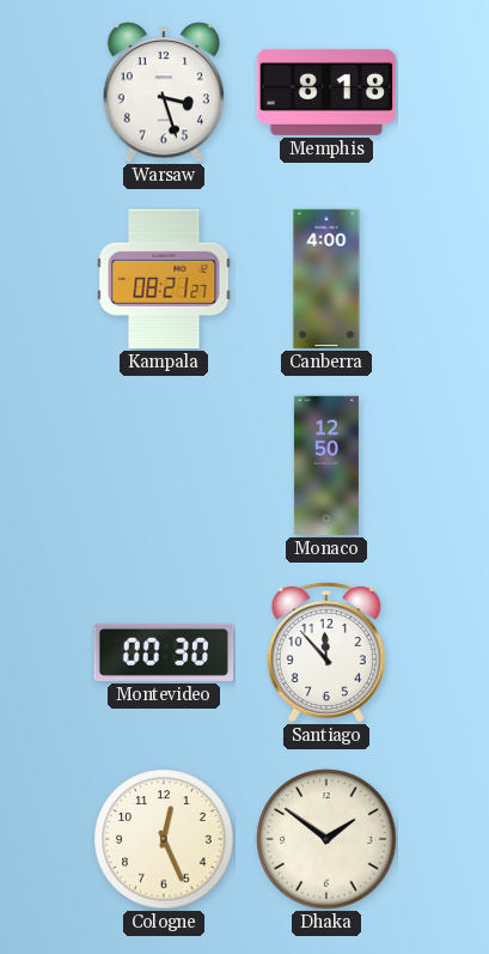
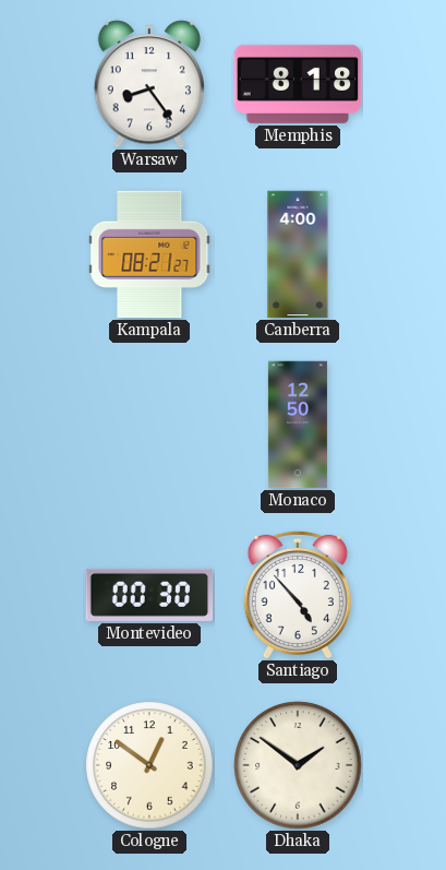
Warsaw: 3:27 -> 8:24
Santiago: 11:53 -> 4:53
Cologne: 12:26 -> 12:51
